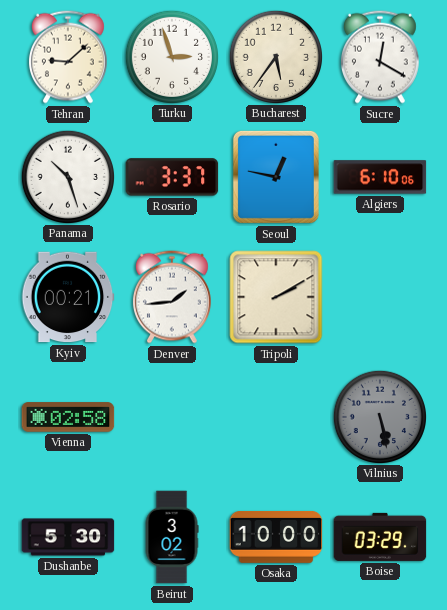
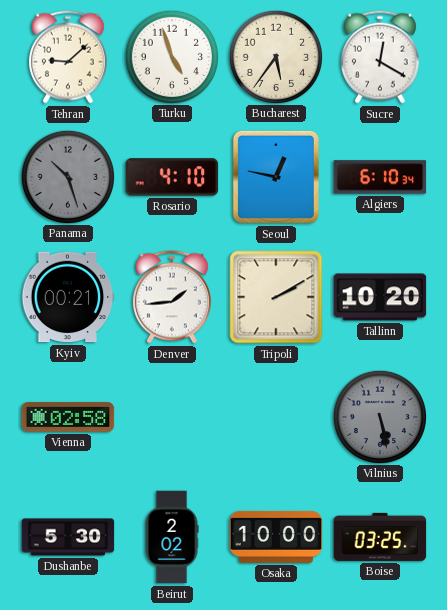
Turku: 2:57 -> 4:57
Panama dial: white -> grey
Rosario: 3:37 -> 4:10
Algiers: 6:10:06 -> 6:10:34
Tallinn: none -> 10:20
Beirut: 3:02 -> 2:02
Boise: 03:29 -> 03:25
